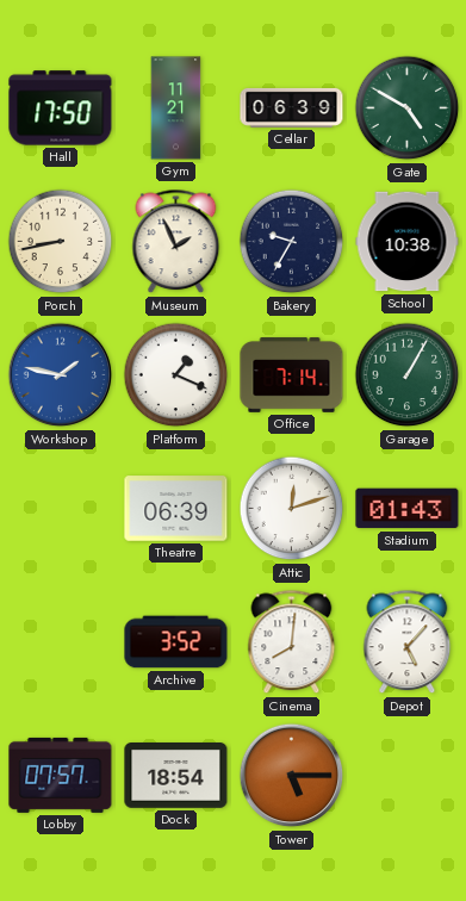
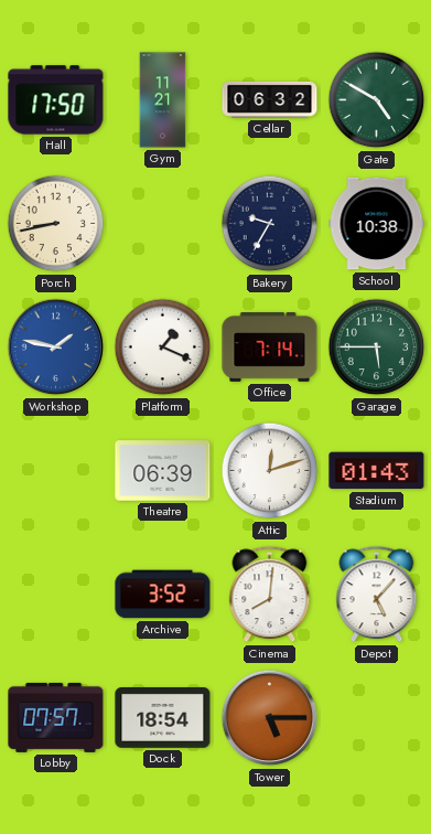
Cellar: 06:39 -> 06:32
Museum: 1:56 -> none
Garage: 1:05 -> 5:45
